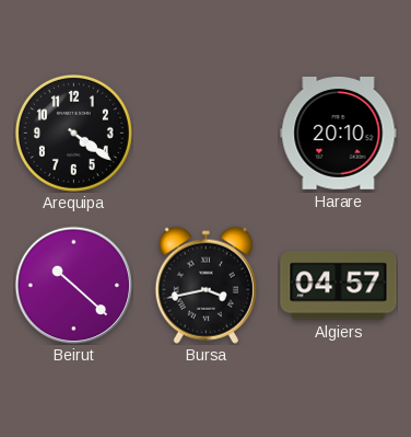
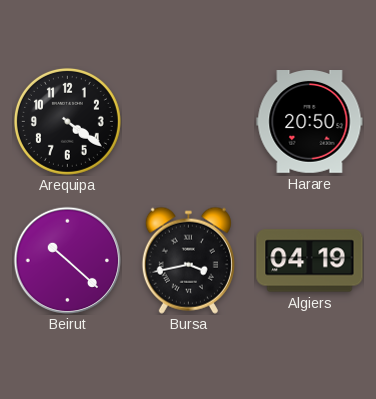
Harare: 20:10 -> 20:50
Algiers: 04:57 -> 04:19
